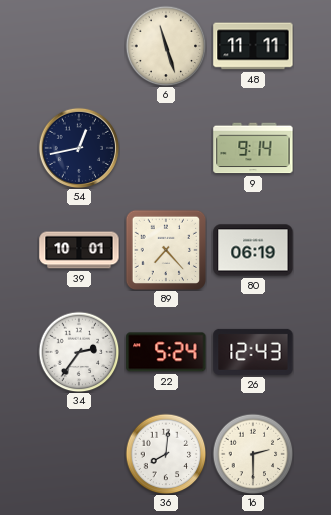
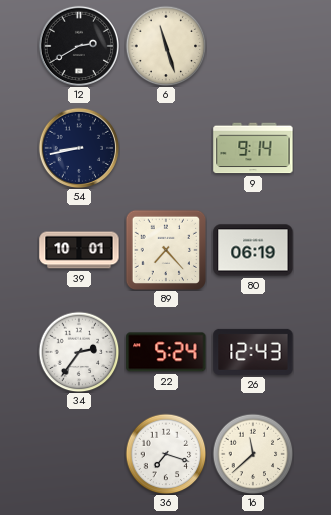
12: none -> 2:40
48: 11:11 -> none
54: 12:43 -> 8:43
36: 8:01 -> 7:18
16: 2:30 -> 11:38
